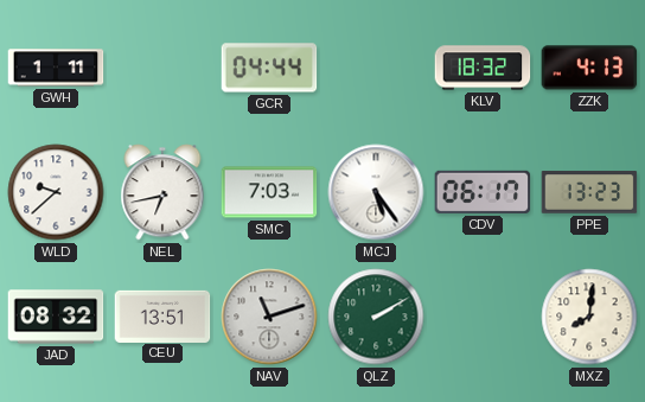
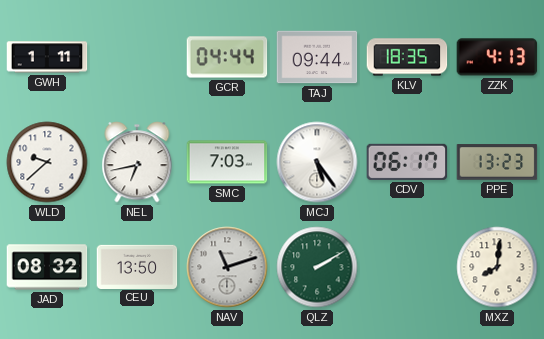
TAJ: none -> 09:44
KLV: 18:32 -> 18:35
CEU: 13:51 -> 13:50
